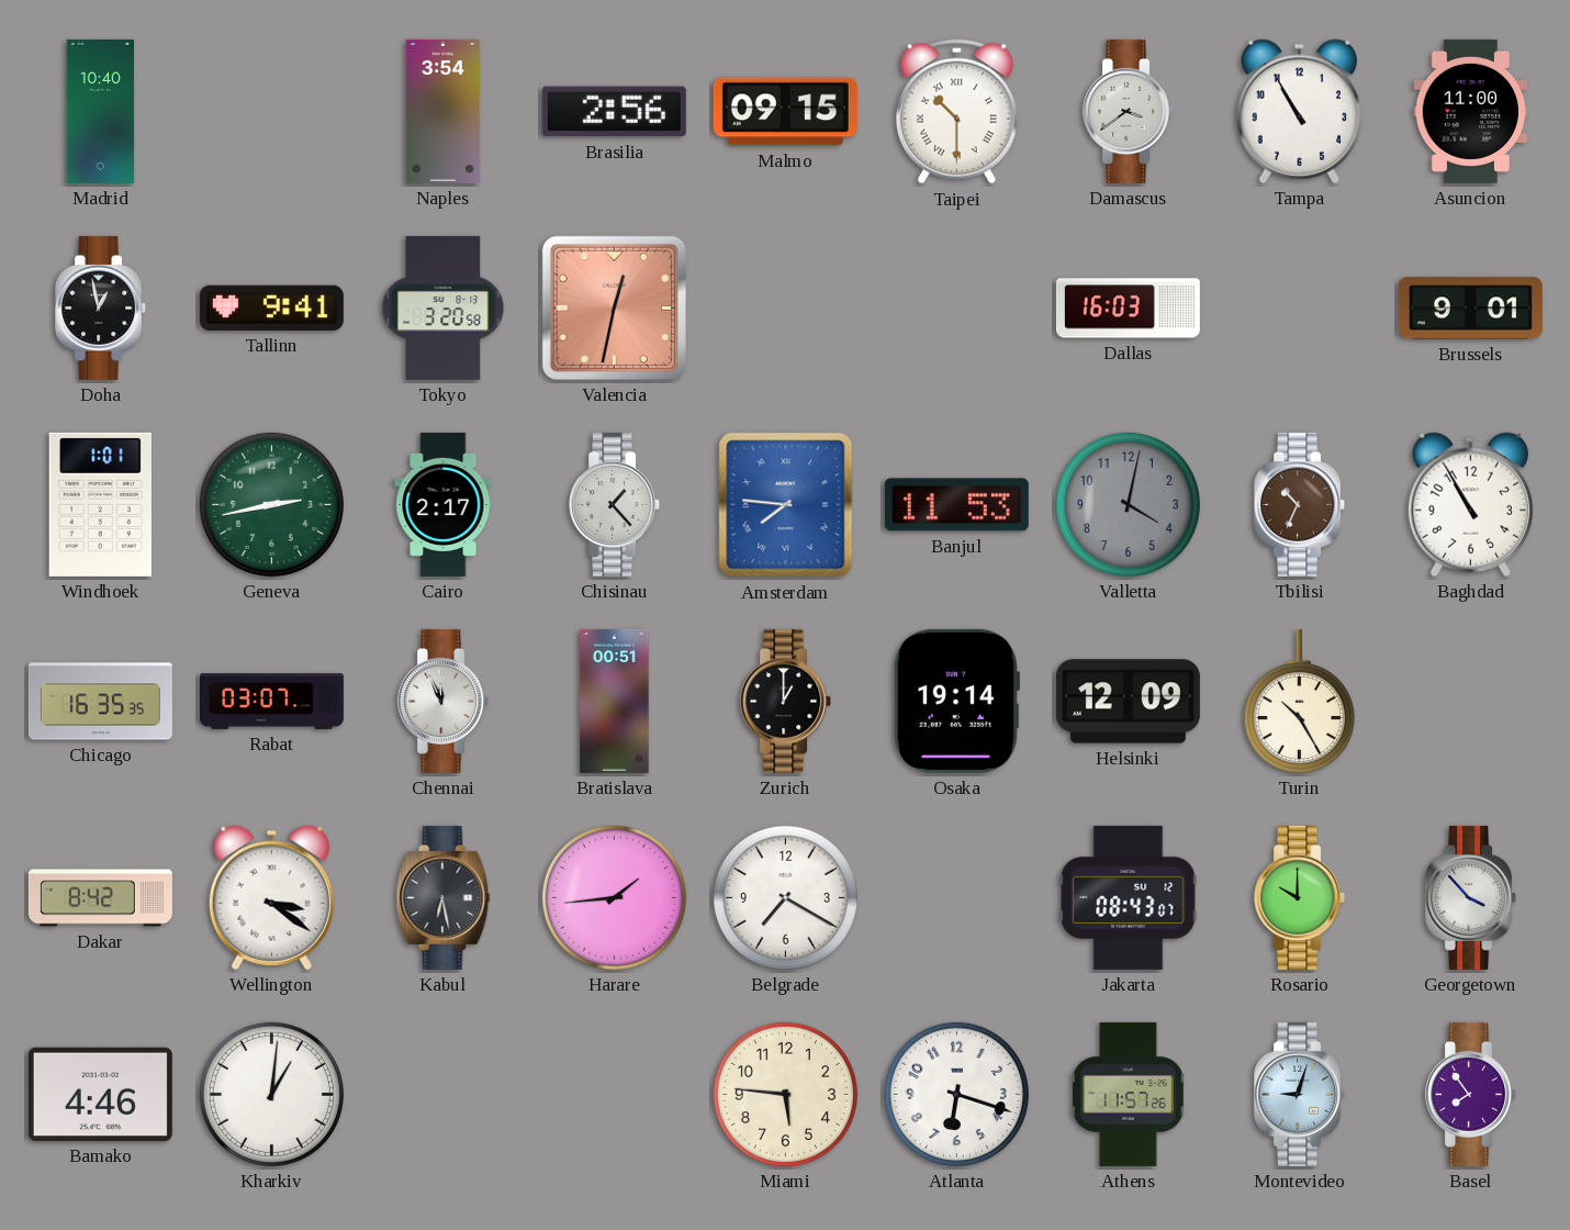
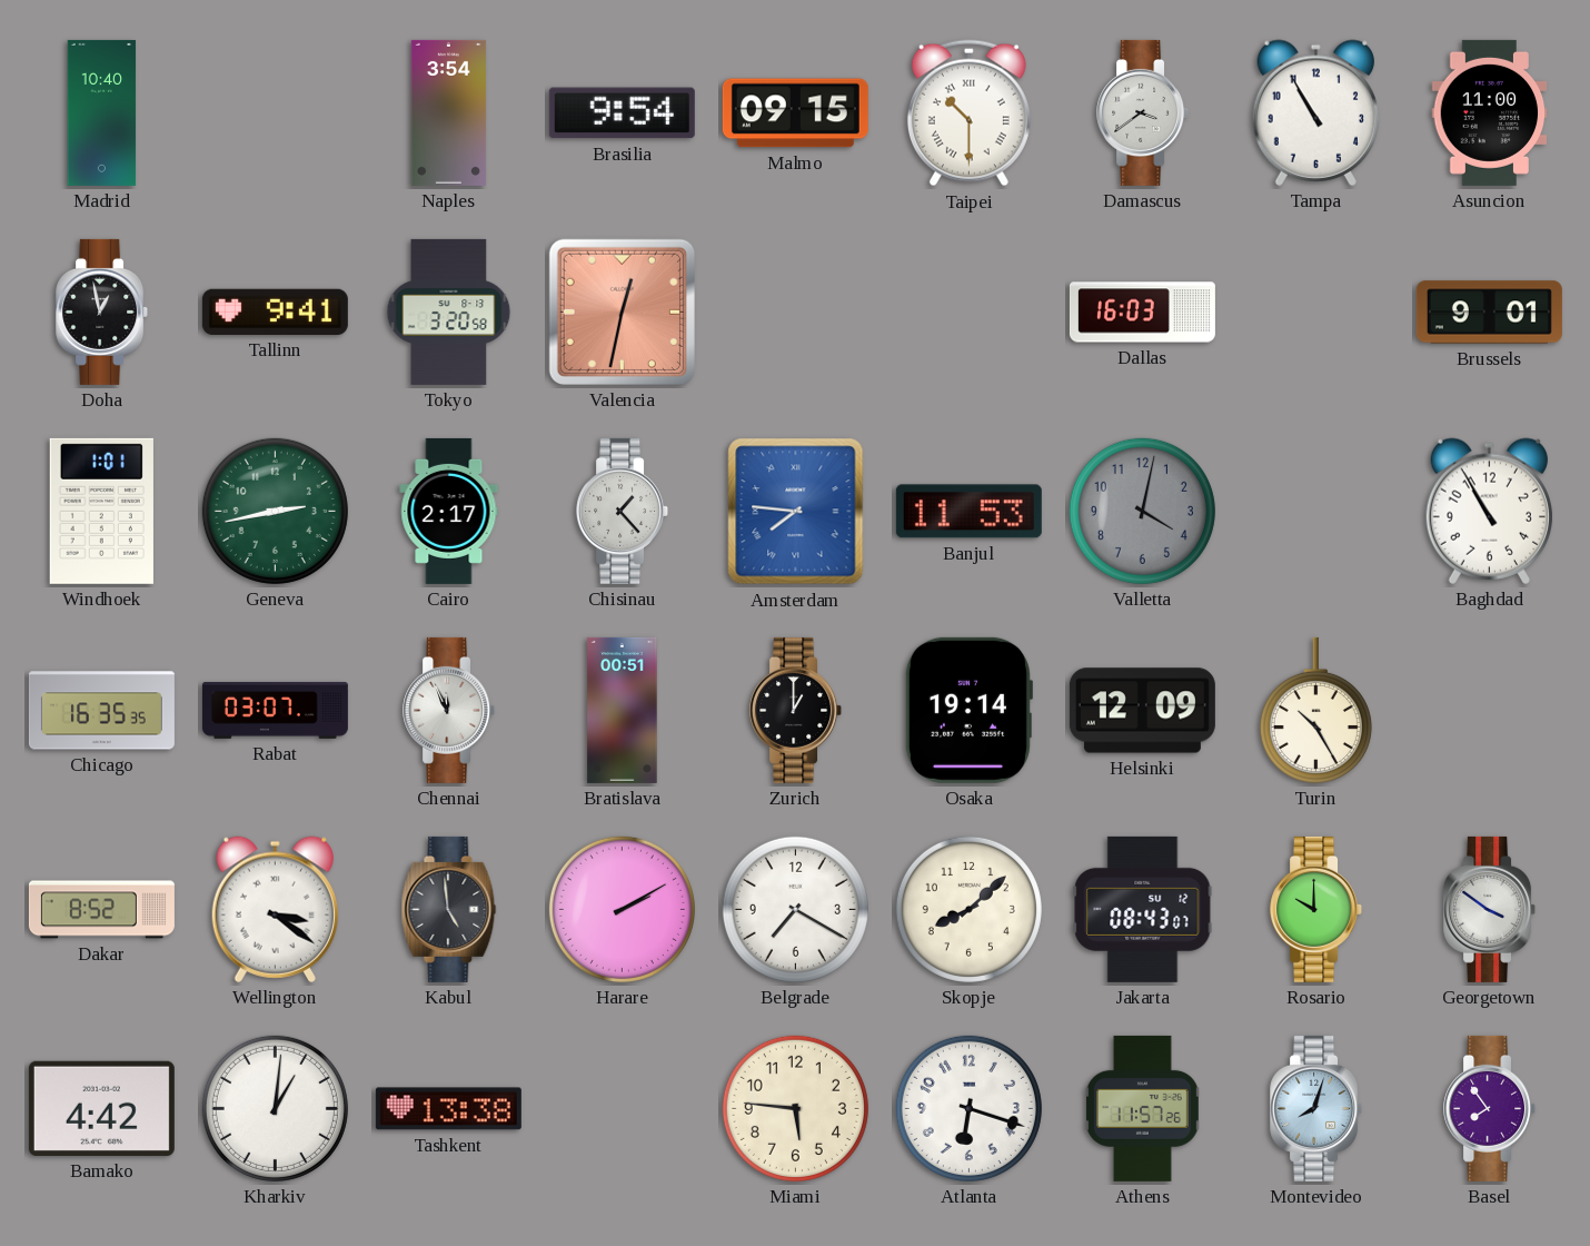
Brasilia: 2:56 -> 9:54
Tbilisi: 10:34 -> none
Dakar: 8:42 -> 8:52
Kabul: 6:28 -> 4:59
Harare: 1:44 -> 2:10
Skopje: none -> 8:08
Georgetown: 3:53 -> 3:51
Bamako: 4:46 -> 4:42
Tashkent: none -> 13:38
Montevideo: 9:03 -> 8:03
